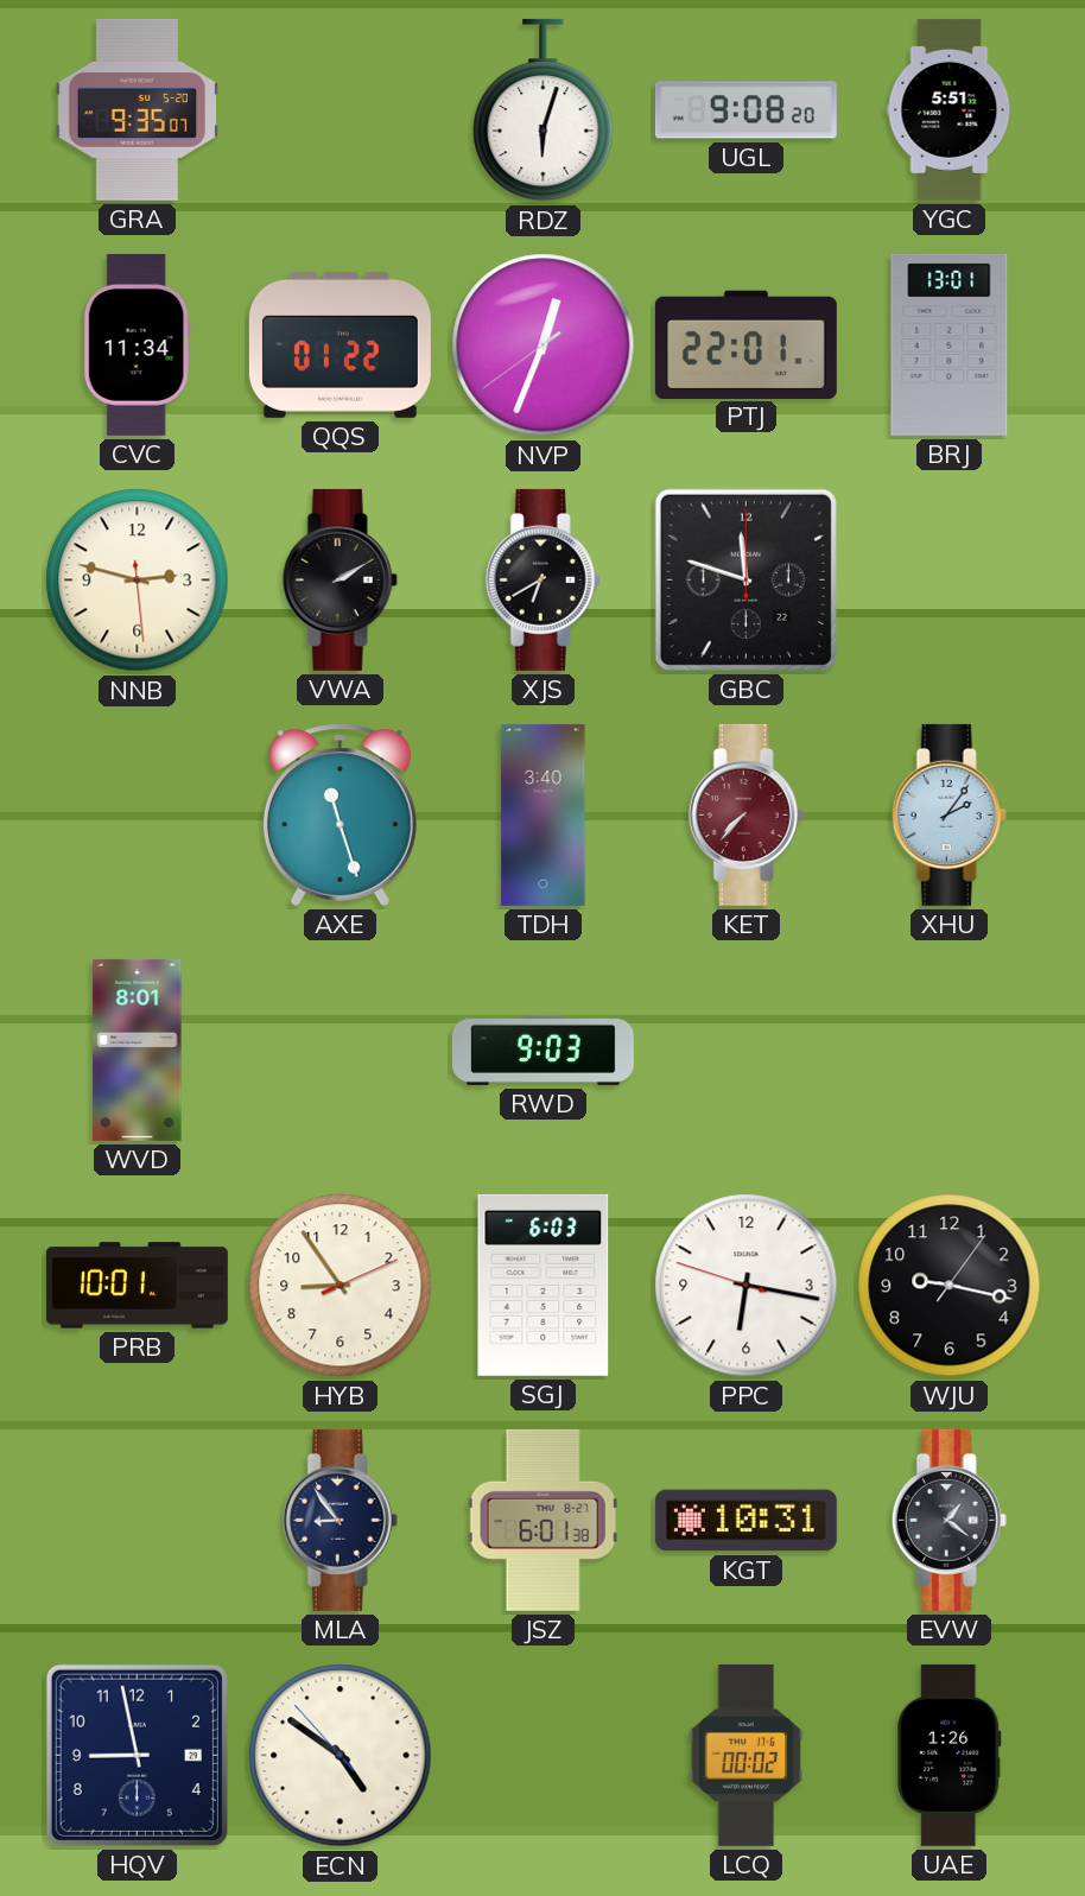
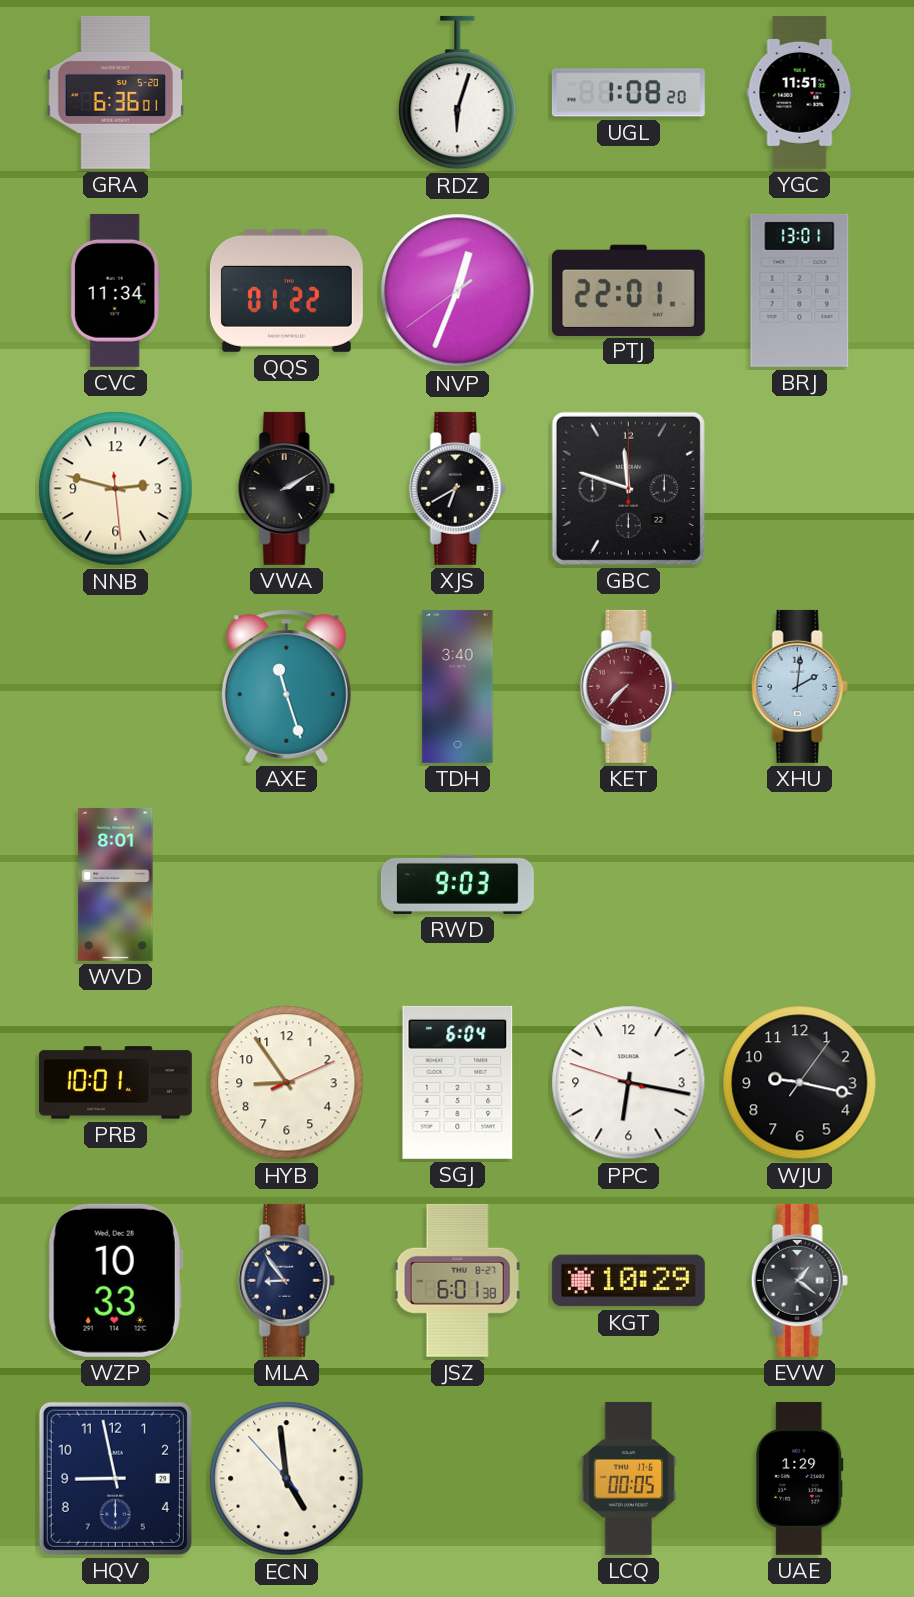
GRA: 9:35 -> 6:36
UGL: 9:08 -> 1:08
YGC: 5:51 -> 11:51
XHU: 2:06 -> 2:01
SGJ: 6:03 -> 6:04
WZP: none -> 10:33
KGT: 10:31 -> 10:29
ECN: 4:50 -> 4:58
LCQ: 00:02 -> 00:05
UAE: 1:26 -> 1:29
